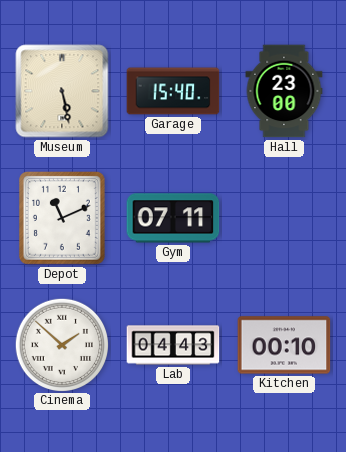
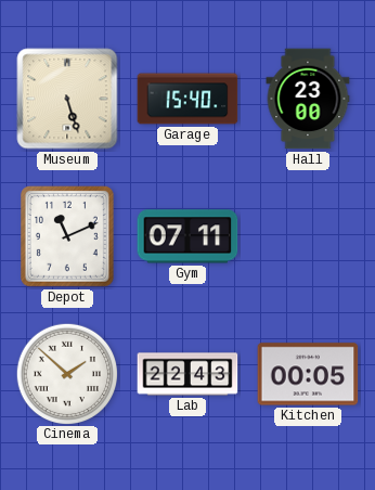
Museum: 5:28 -> 5:27
Lab: 04:43 -> 22:43
Kitchen: 00:10 -> 00:05
